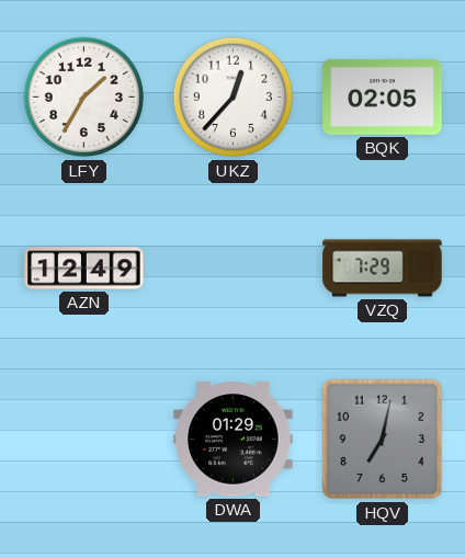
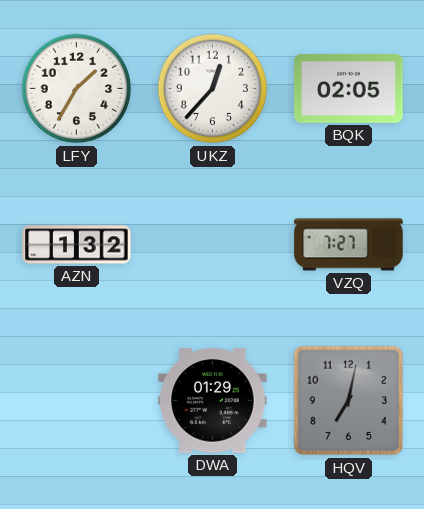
AZN: 12:49 -> 1:32
VZQ: 7:29 -> 7:27
